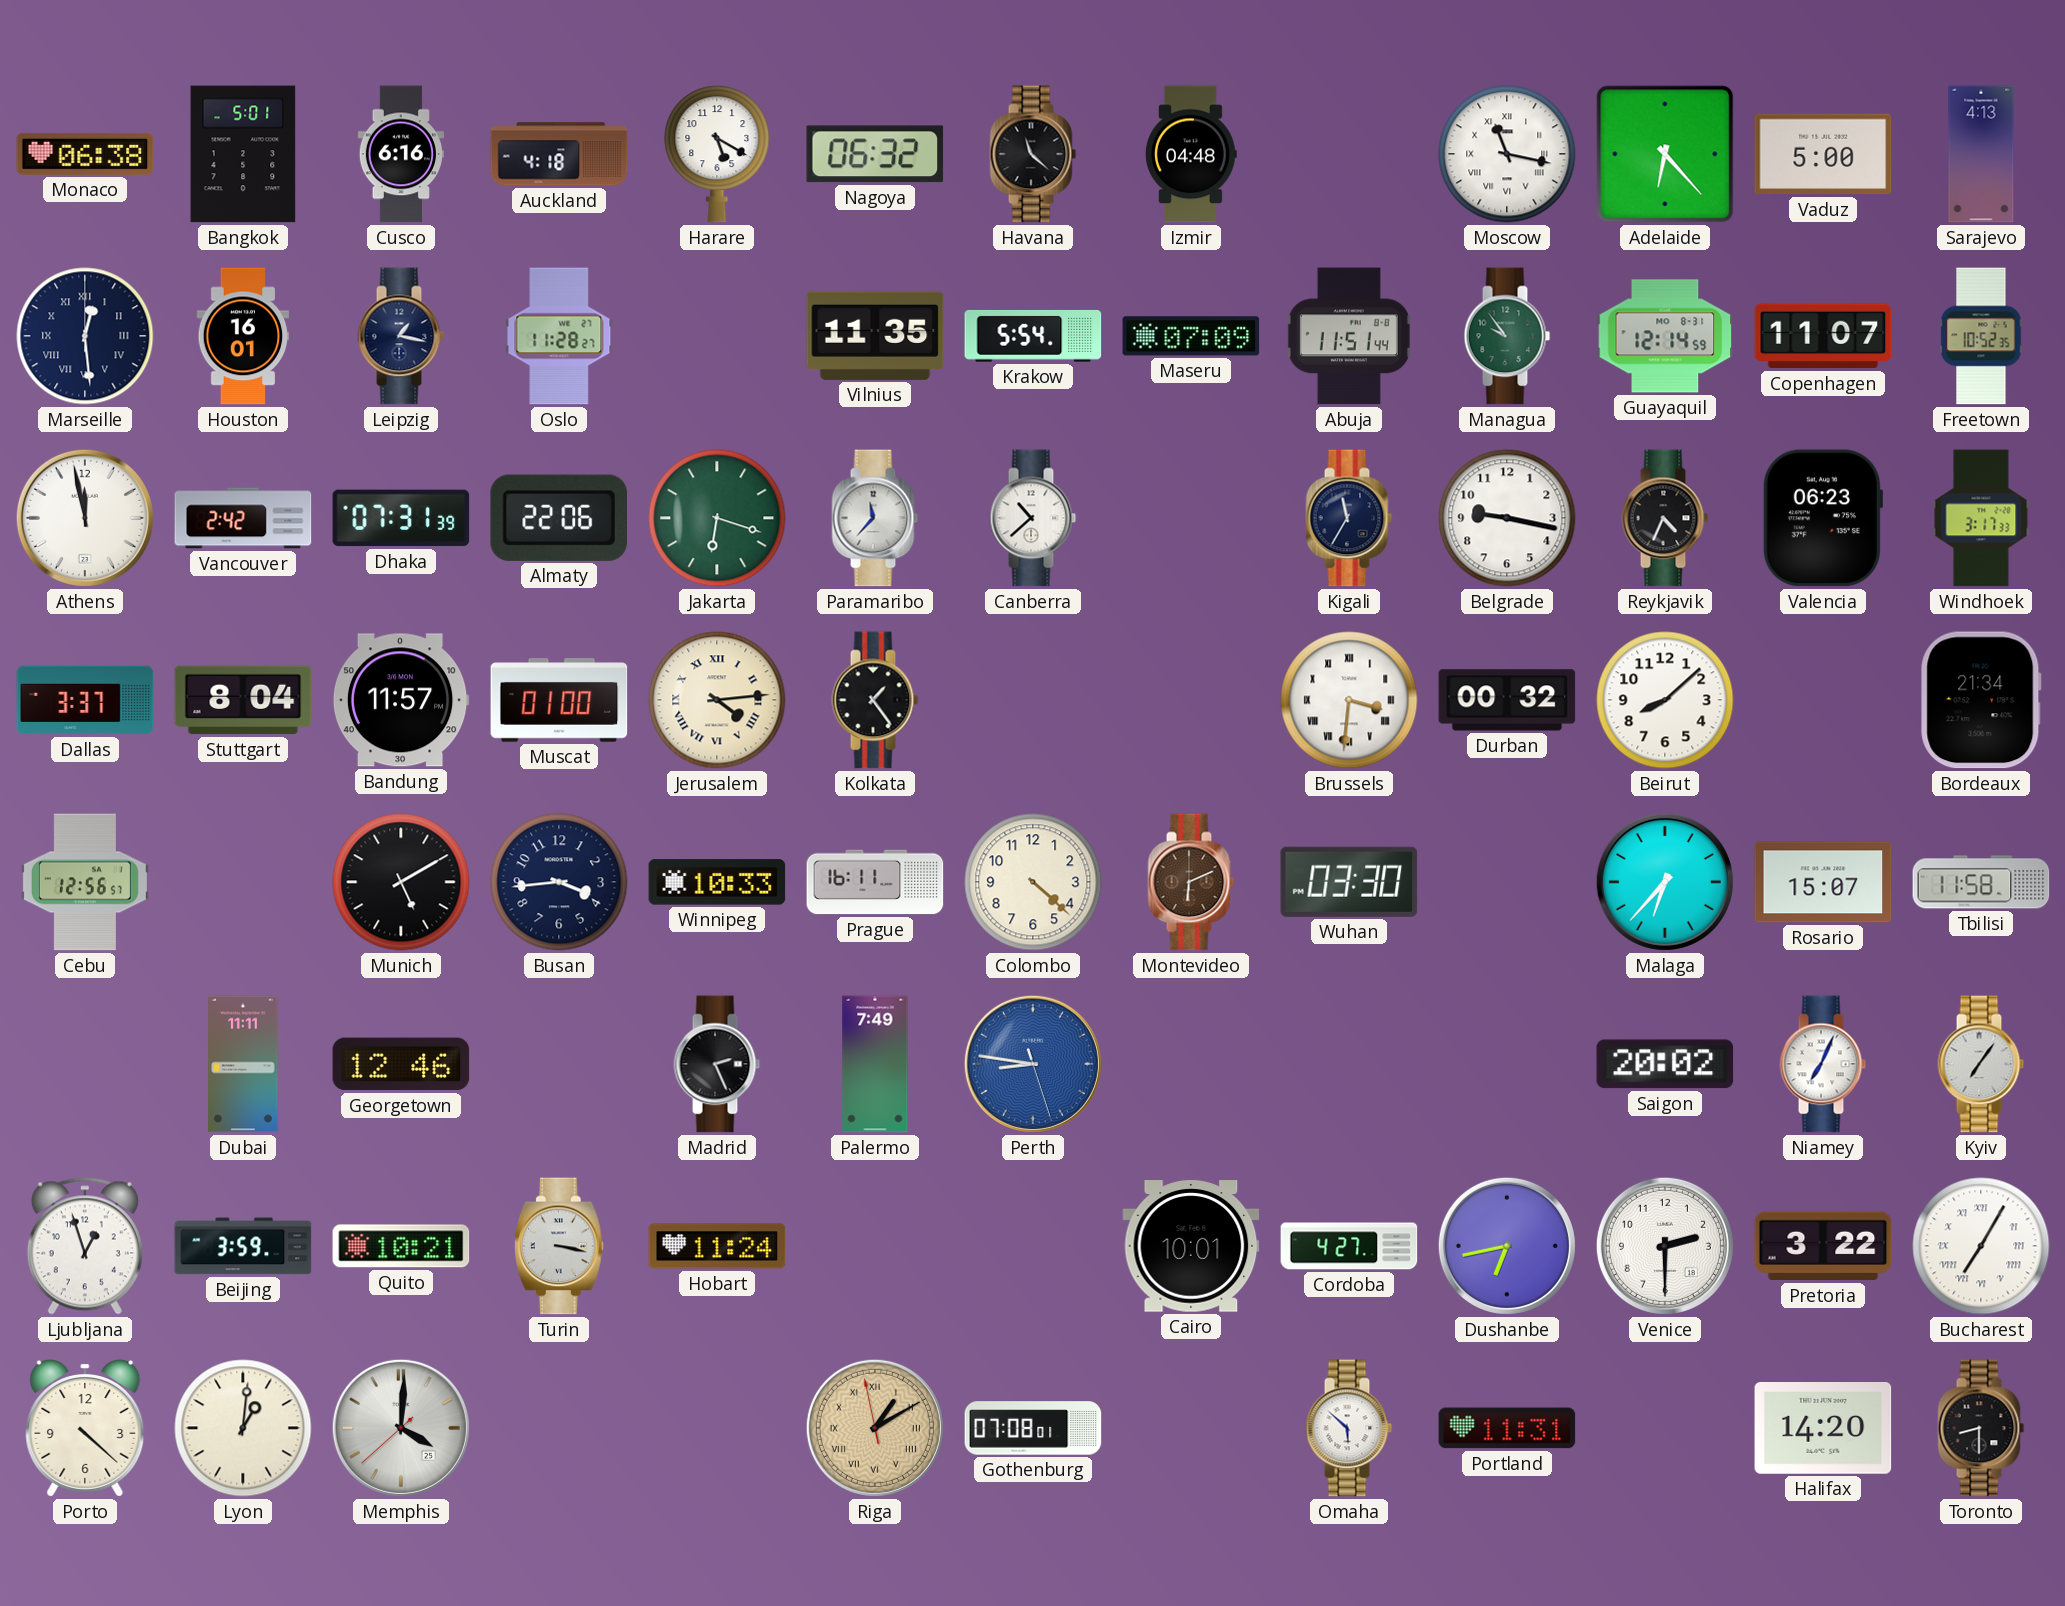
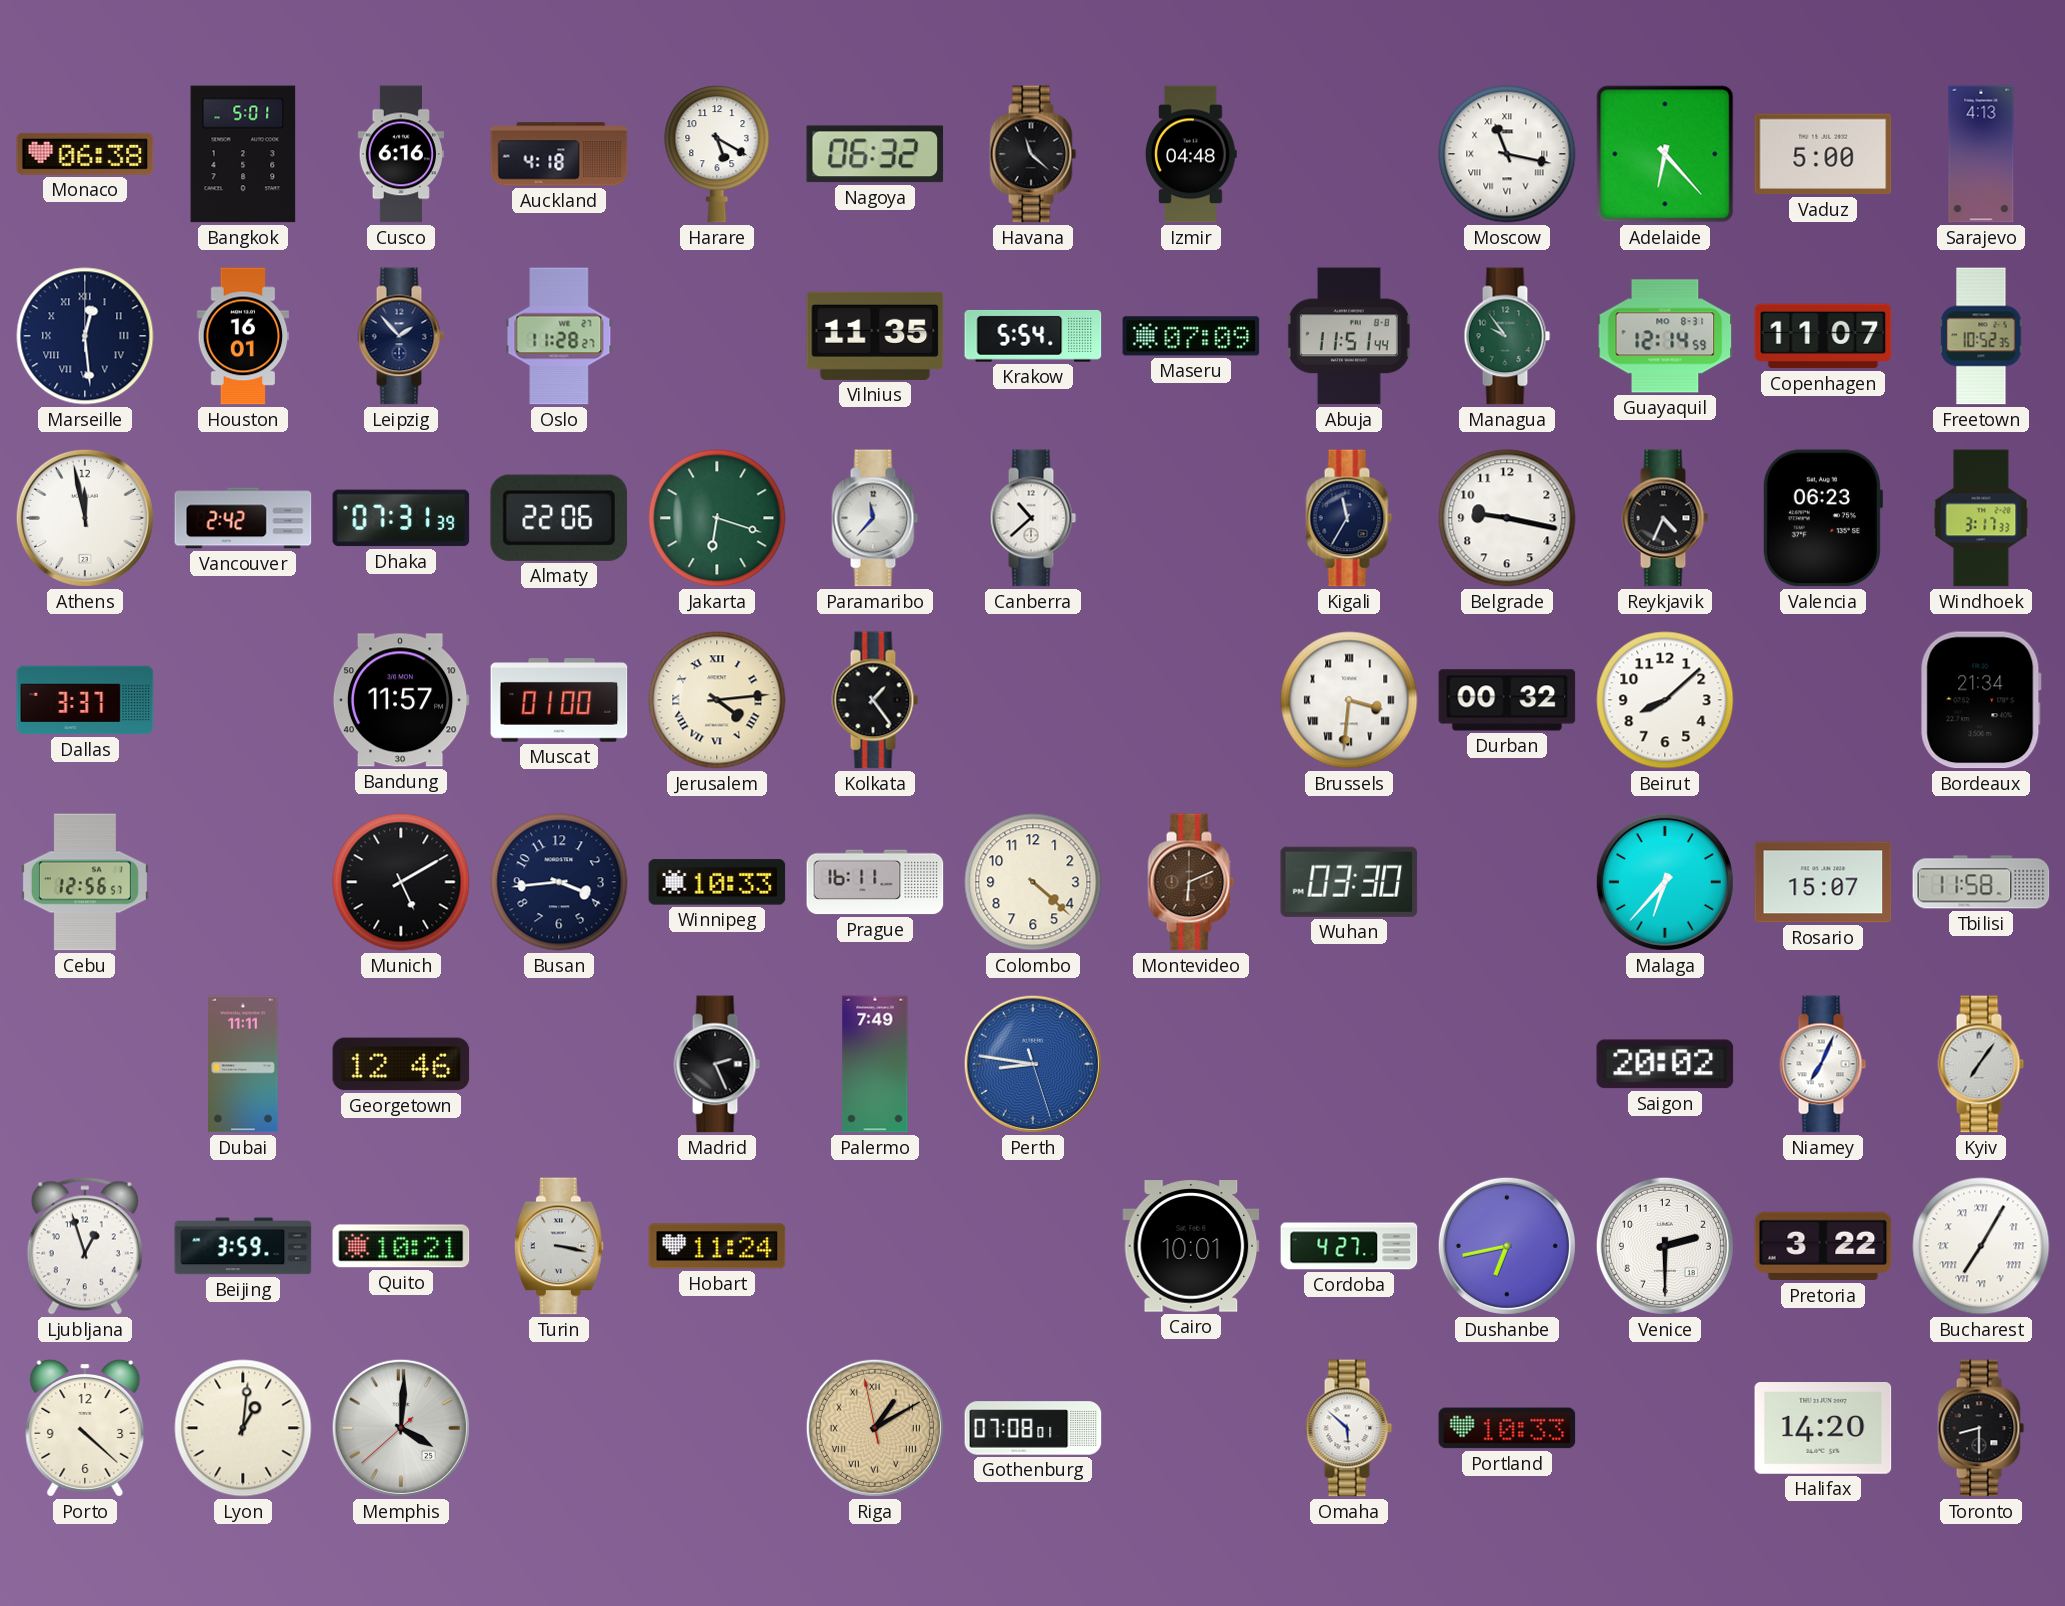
Leipzig: 1:17 -> 1:53
Stuttgart: 8:04 -> none
Portland: 11:31 -> 10:33
